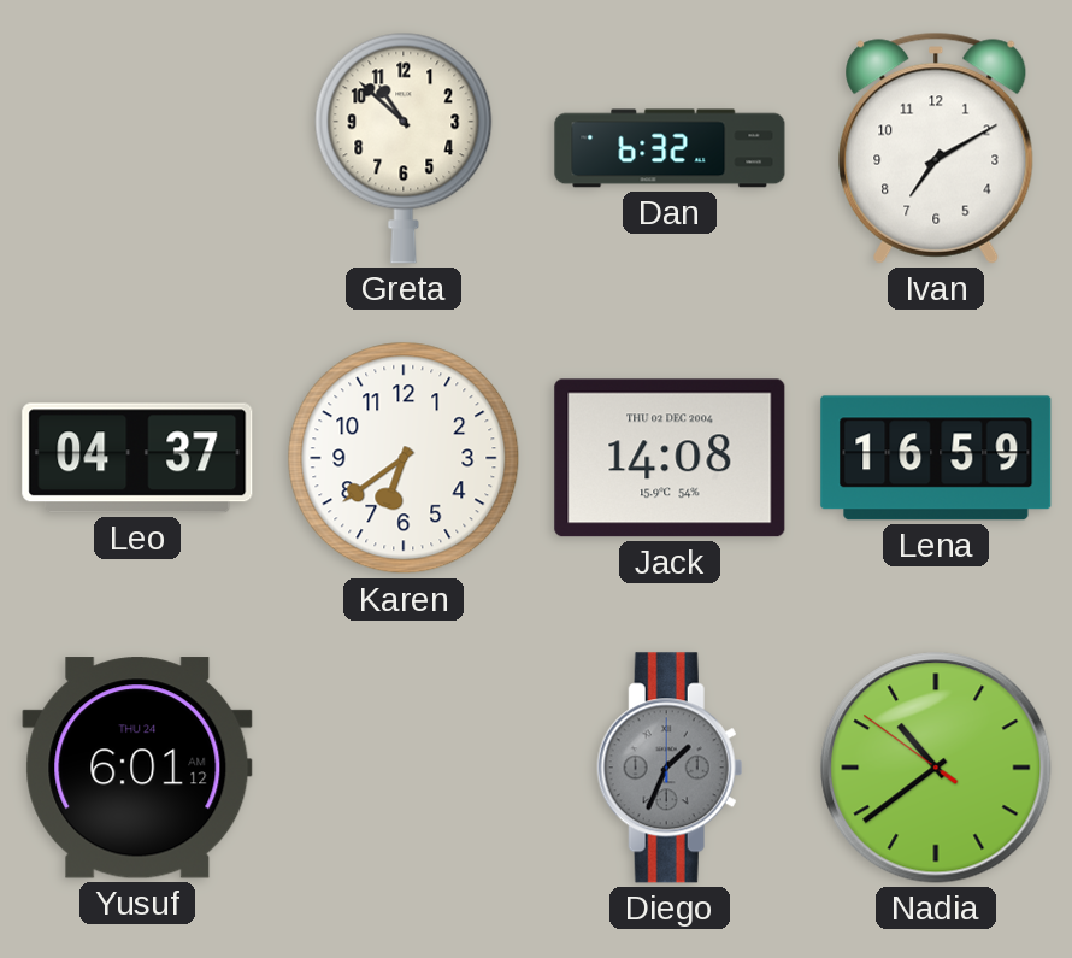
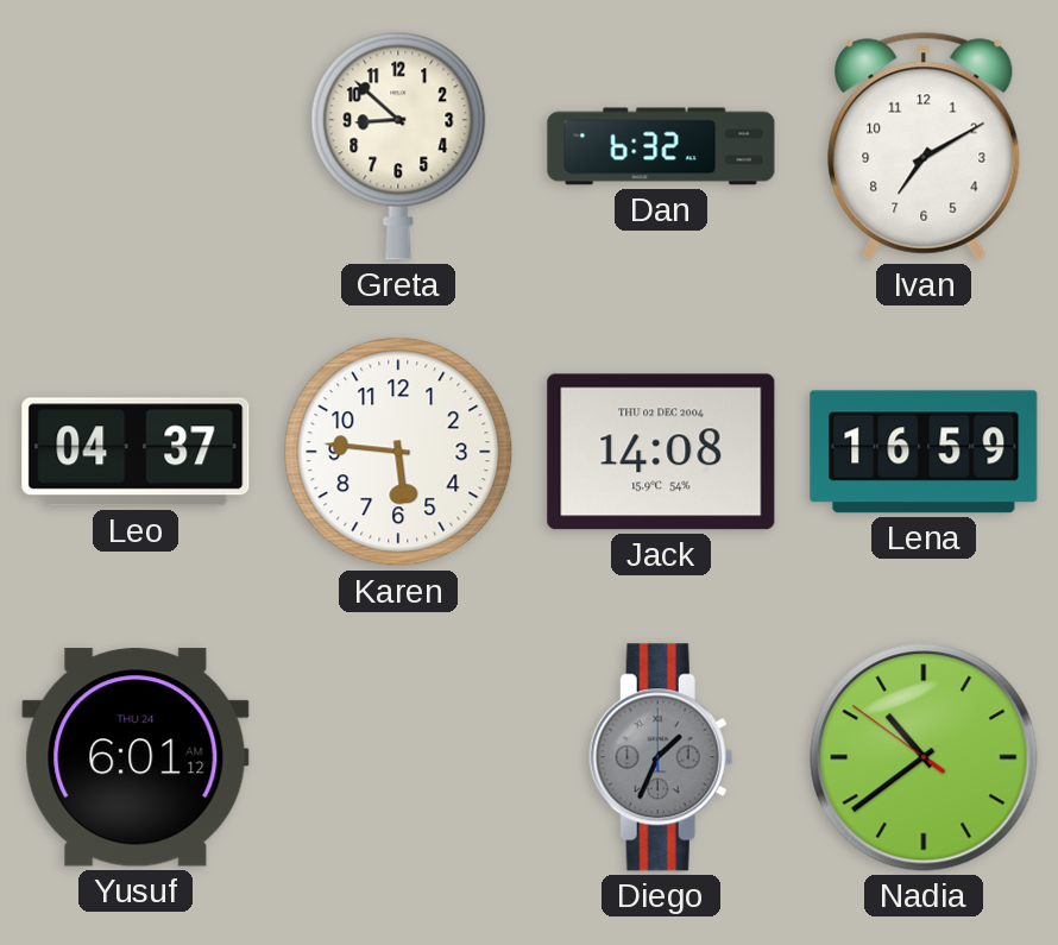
Greta: 10:52 -> 8:52
Karen: 6:39 -> 5:46
